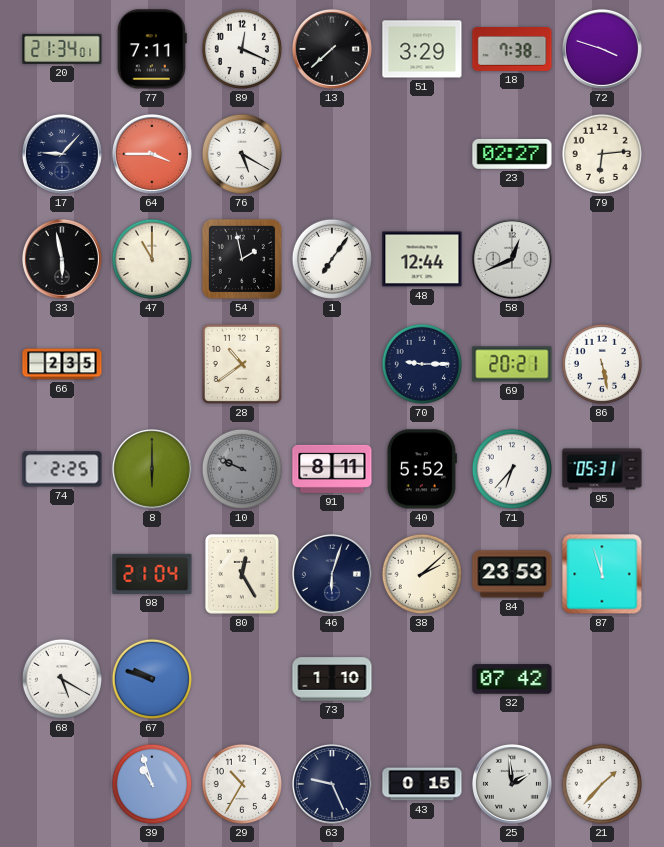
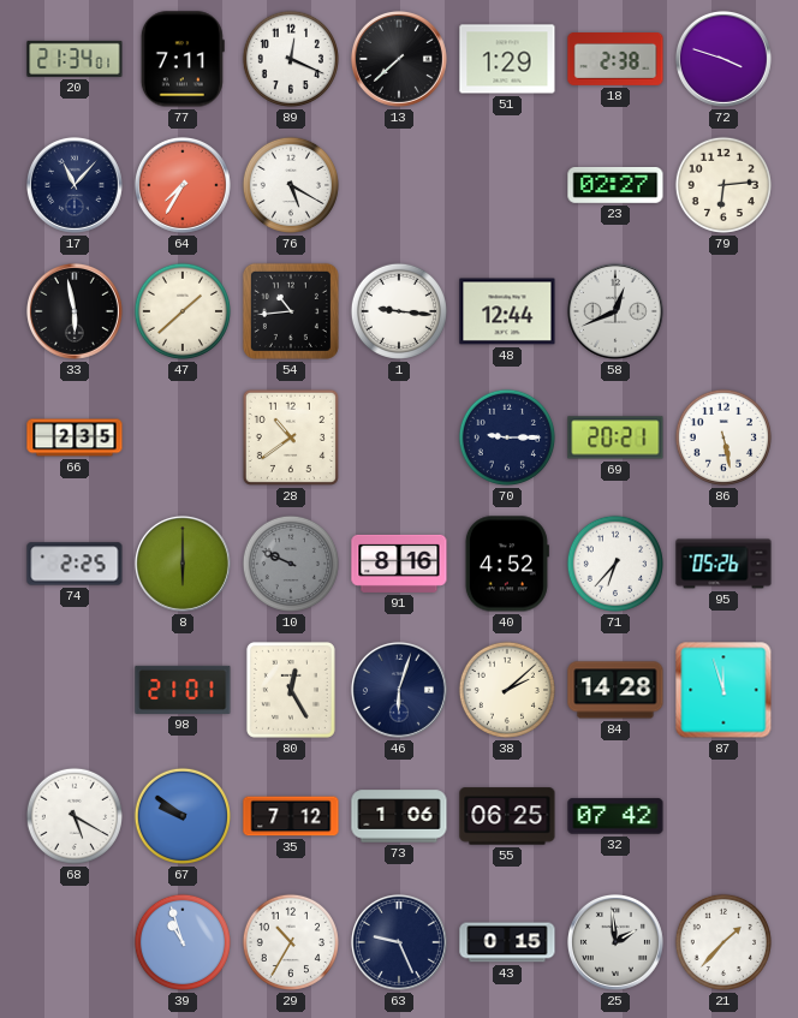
51: 3:29 -> 1:29
18: 7:38 -> 2:38
17: 9:07 -> 11:07
64: 3:45 -> 7:35
47: 11:00 -> 1:38
54: 1:58 -> 10:44
1: 7:06 -> 9:16
91: 8:11 -> 8:16
40: 5:52 -> 4:52
95: 05:31 -> 05:26
98: 21:04 -> 21:01
84: 23:53 -> 14:28
67: 9:48 -> 9:51
35: none -> 7:12
73: 1:10 -> 1:06
55: none -> 06:25
